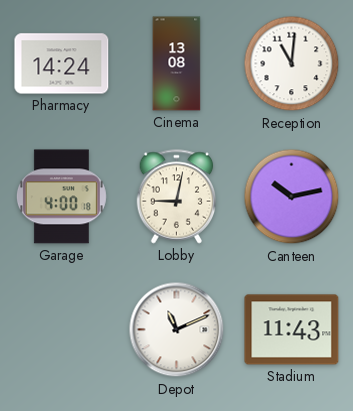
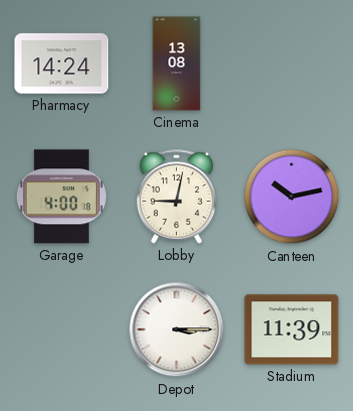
Reception: 11:01 -> none
Depot: 11:11 -> 3:15
Stadium: 11:43 -> 11:39
